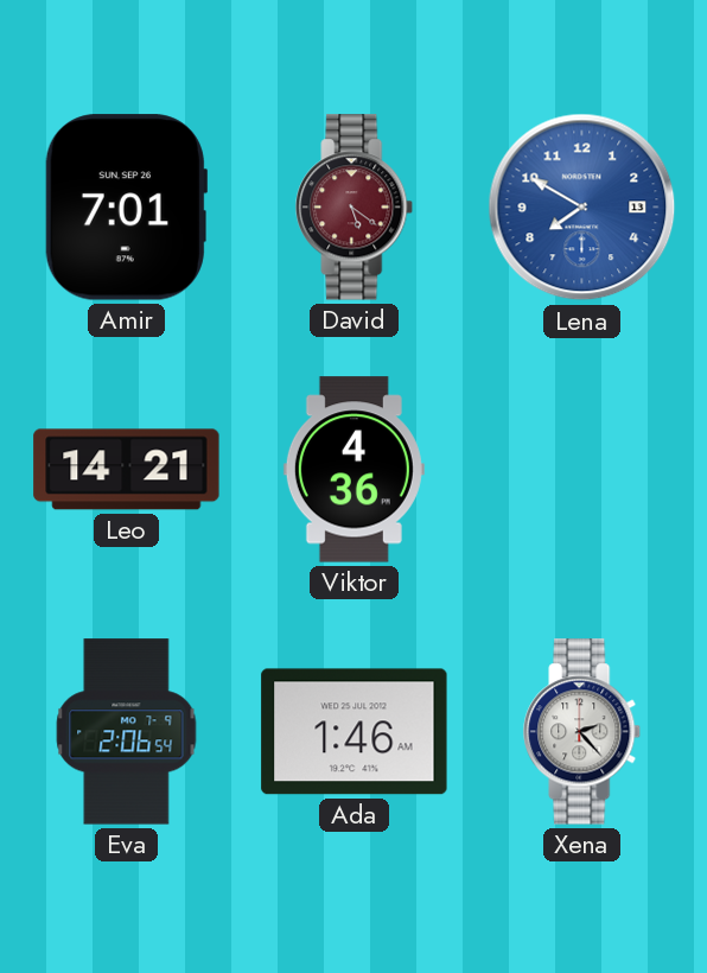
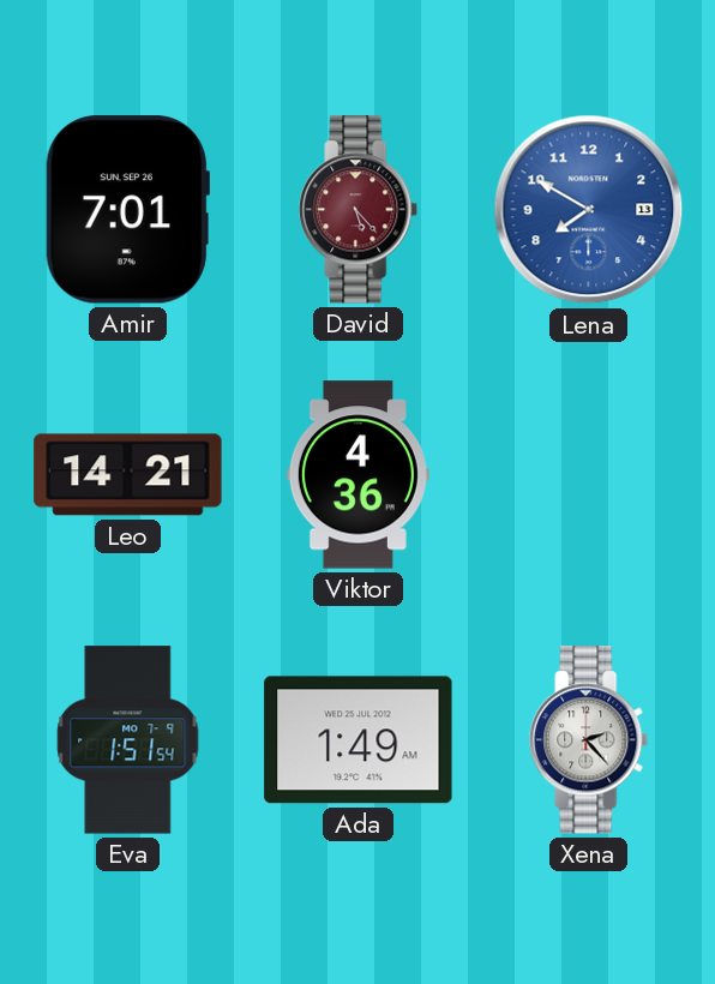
David: 5:21 -> 5:23
Eva: 2:06 -> 1:51
Ada: 1:46 -> 1:49
